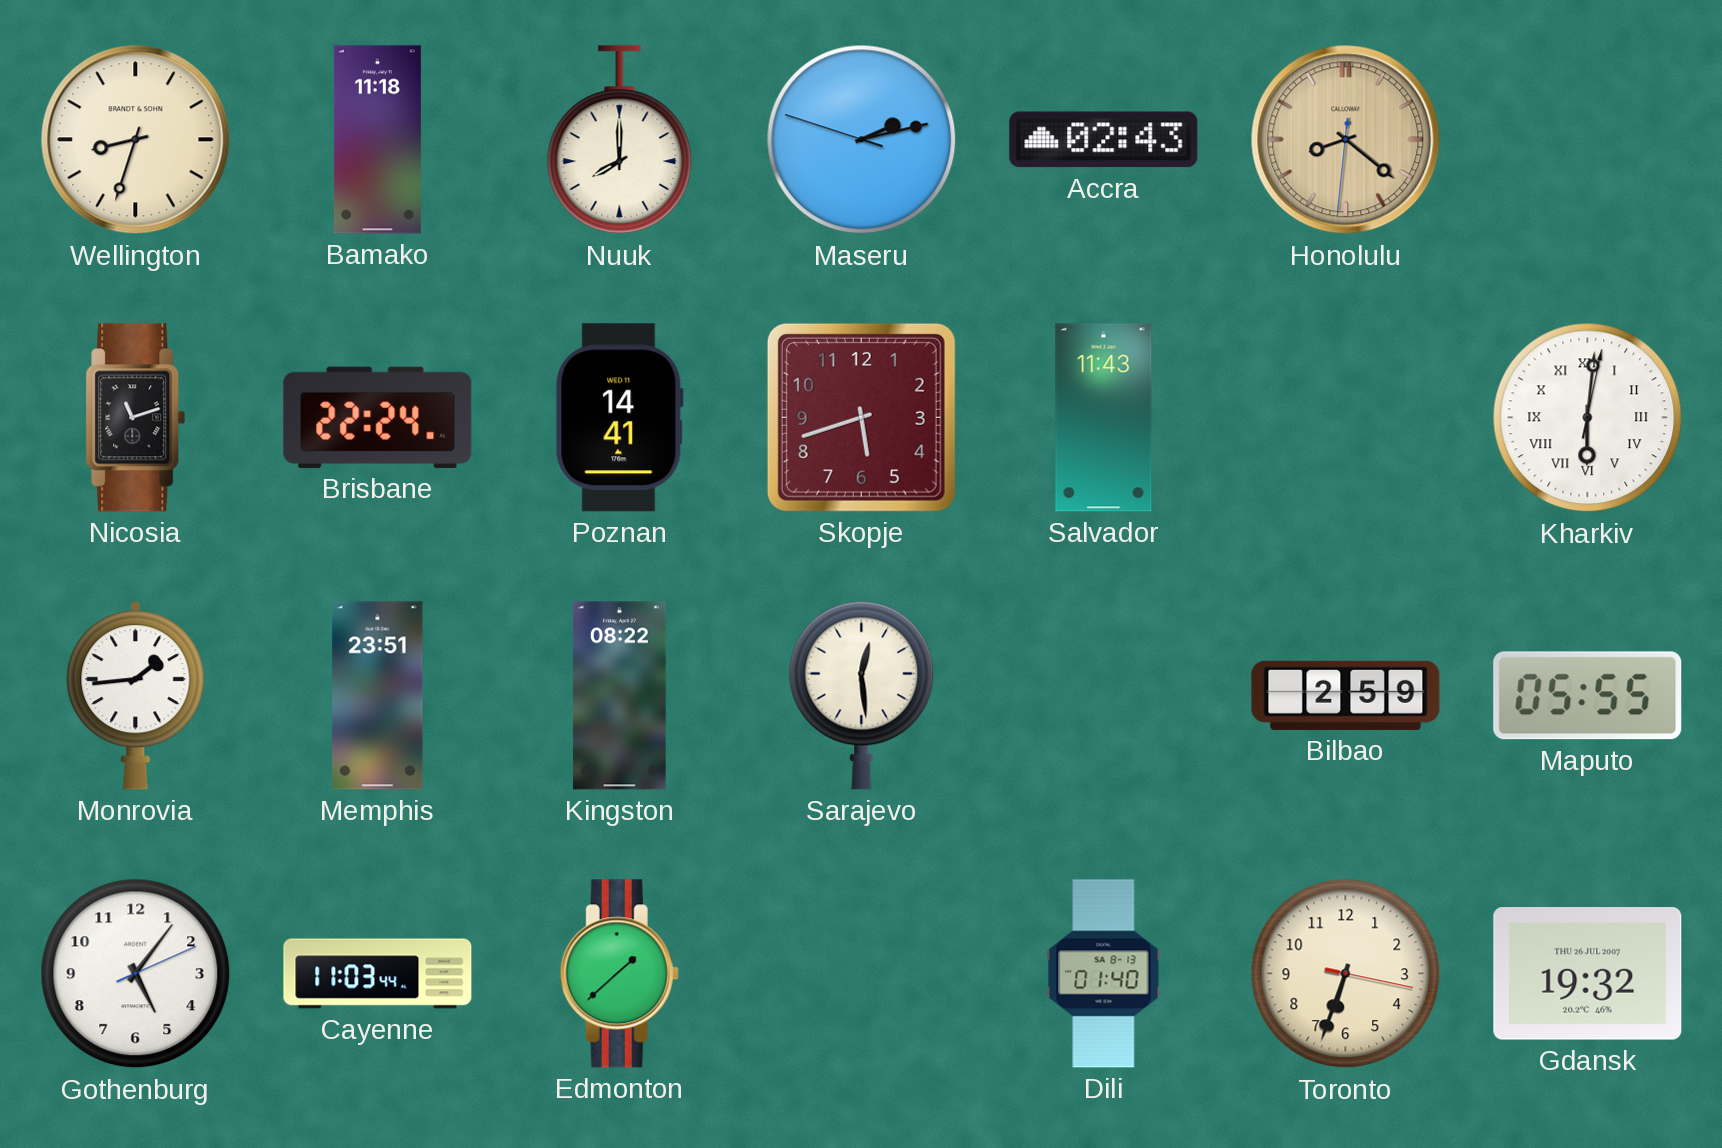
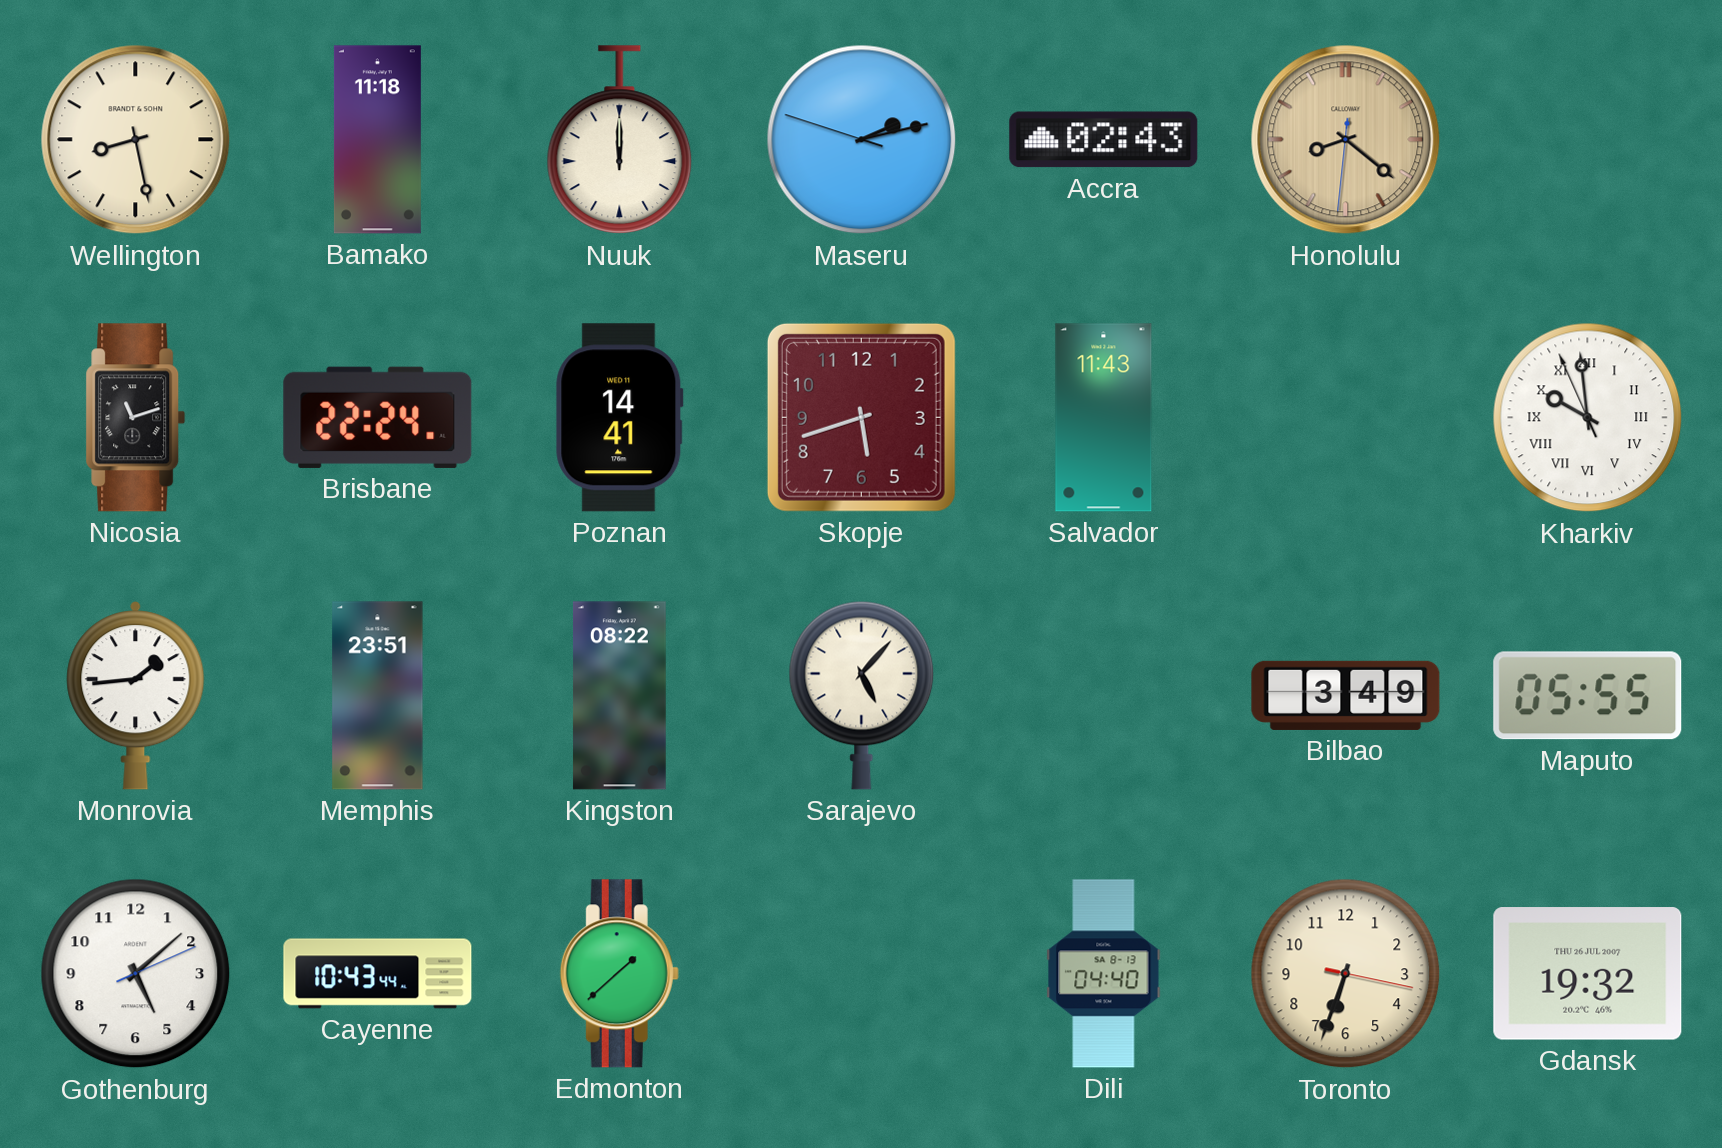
Wellington: 8:33 -> 8:28
Nuuk: 8:00 -> 12:00
Kharkiv: 6:01 -> 9:58
Sarajevo: 12:29 -> 5:07
Bilbao: 2:59 -> 3:49
Gothenburg: 5:06 -> 5:08
Cayenne: 11:03 -> 10:43
Dili: 01:40 -> 04:40
